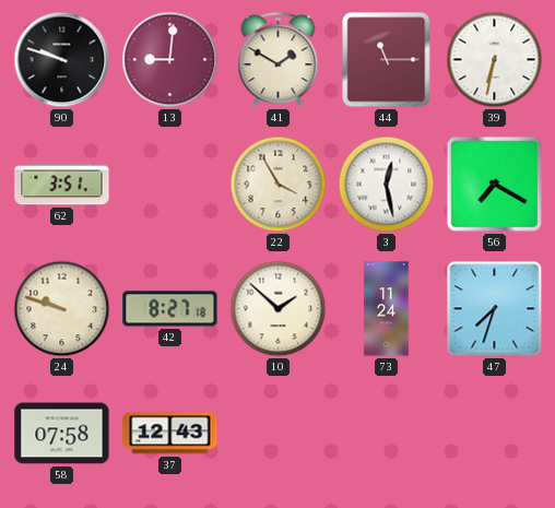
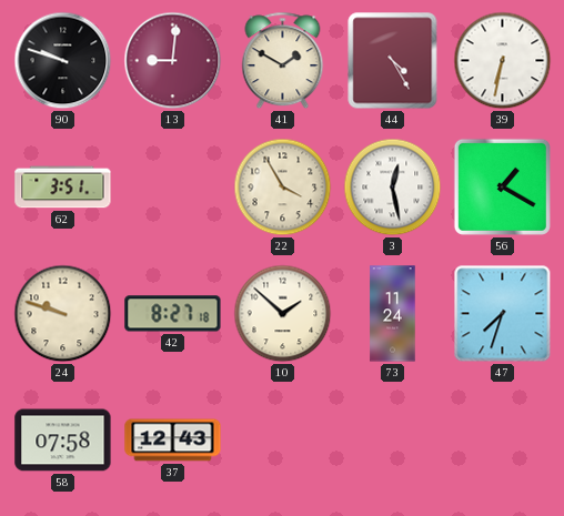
44: 11:15 -> 4:25
56: 7:20 -> 1:20
